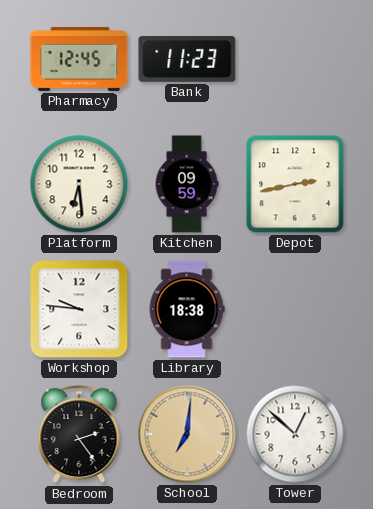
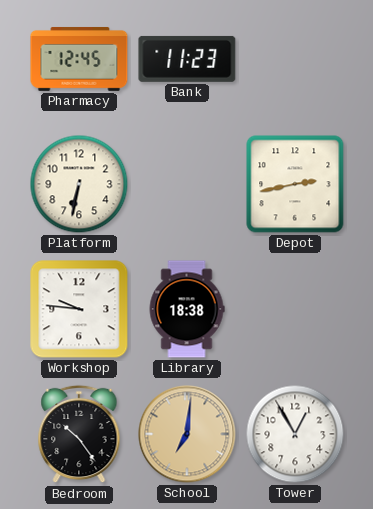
Platform: 6:29 -> 6:32
Kitchen: 09:59 -> none
Bedroom: 2:24 -> 10:24
Tower: 12:52 -> 12:55
